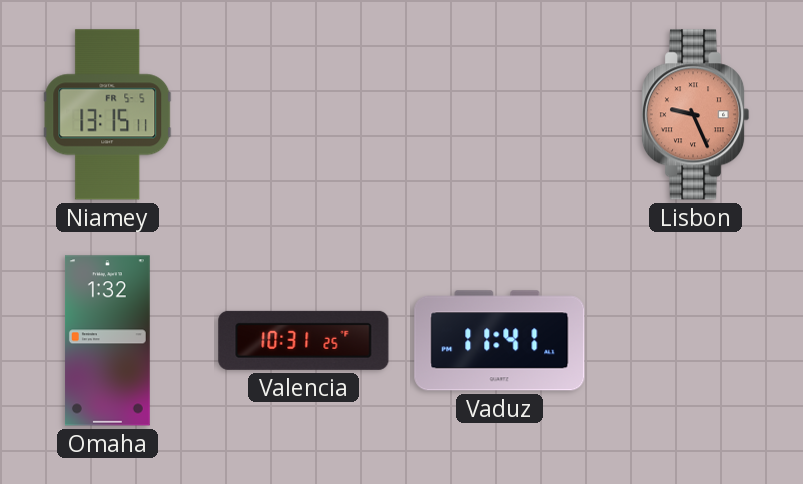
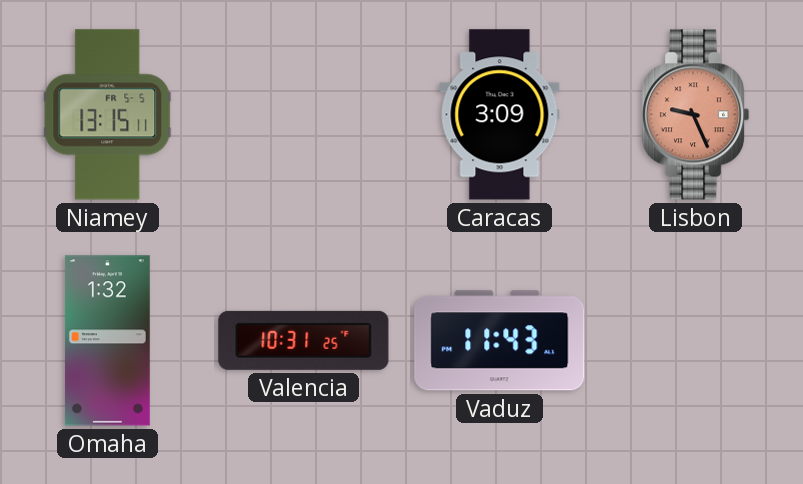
Caracas: none -> 3:09
Vaduz: 11:41 -> 11:43
